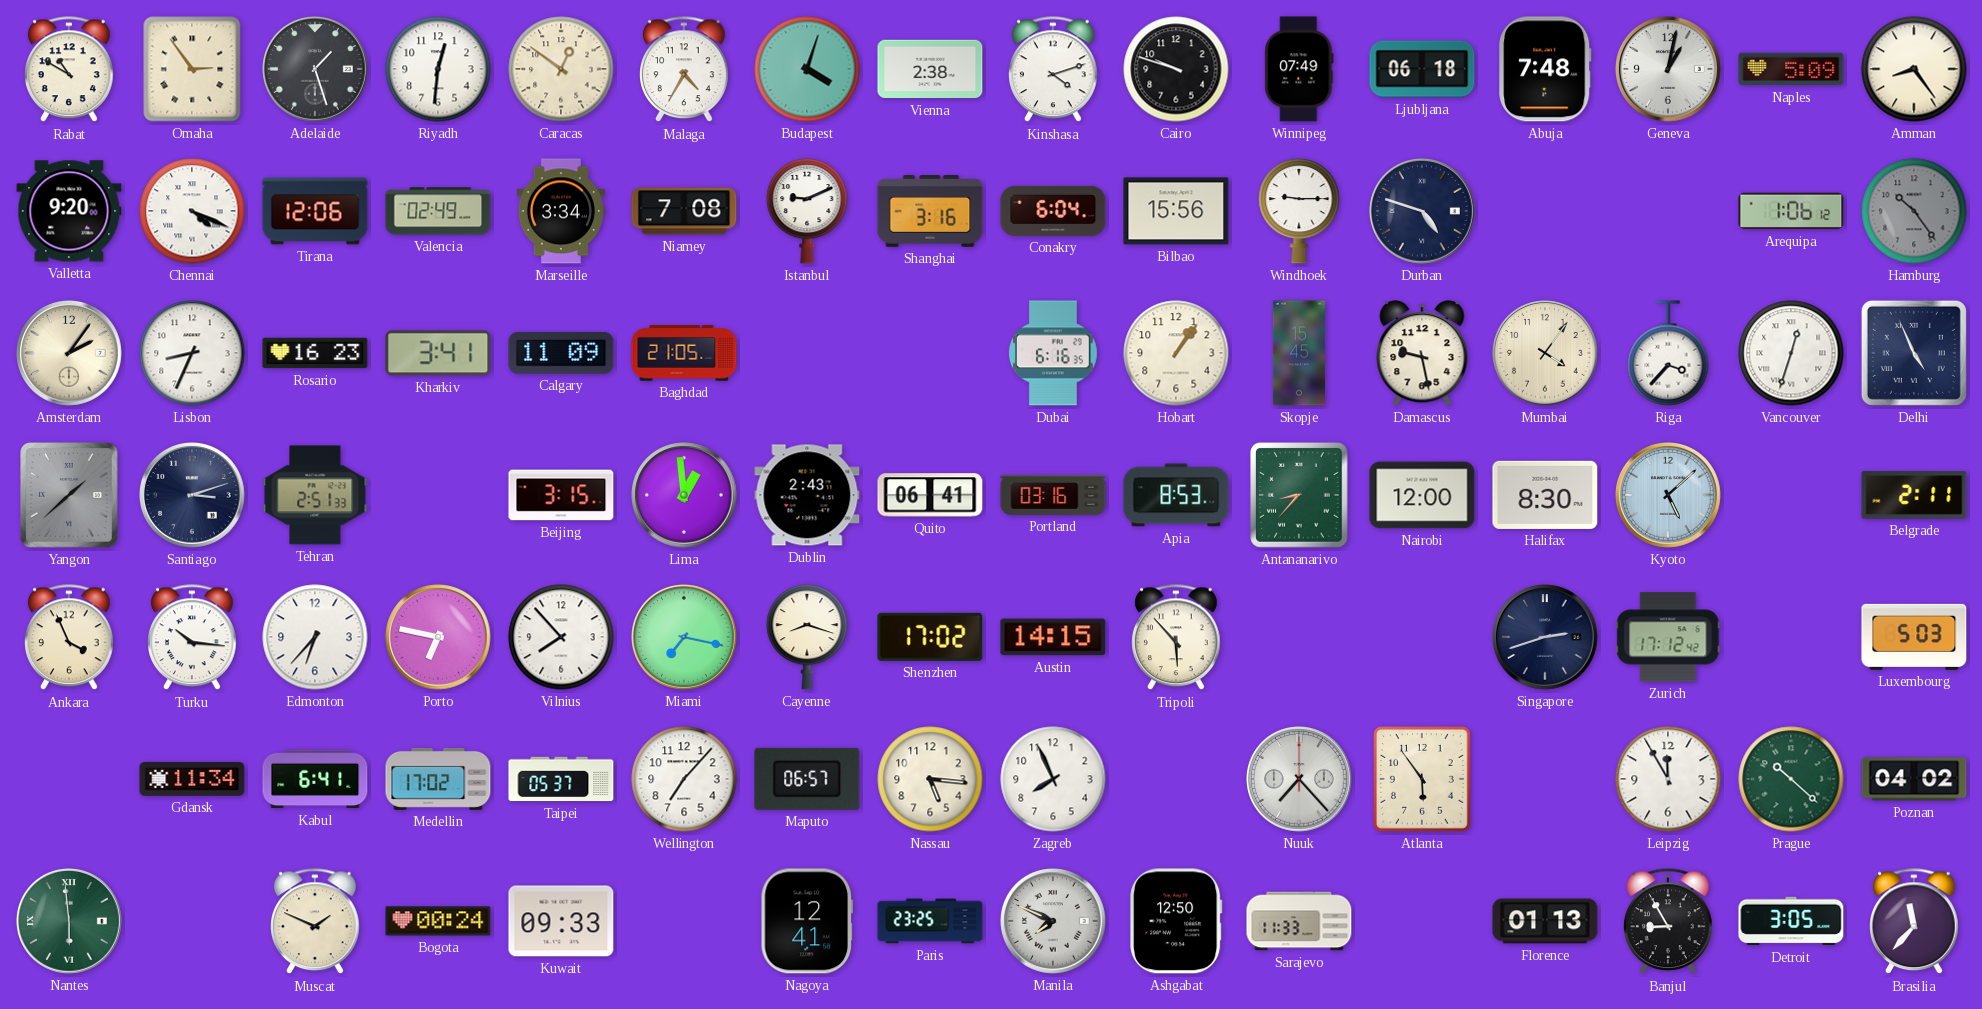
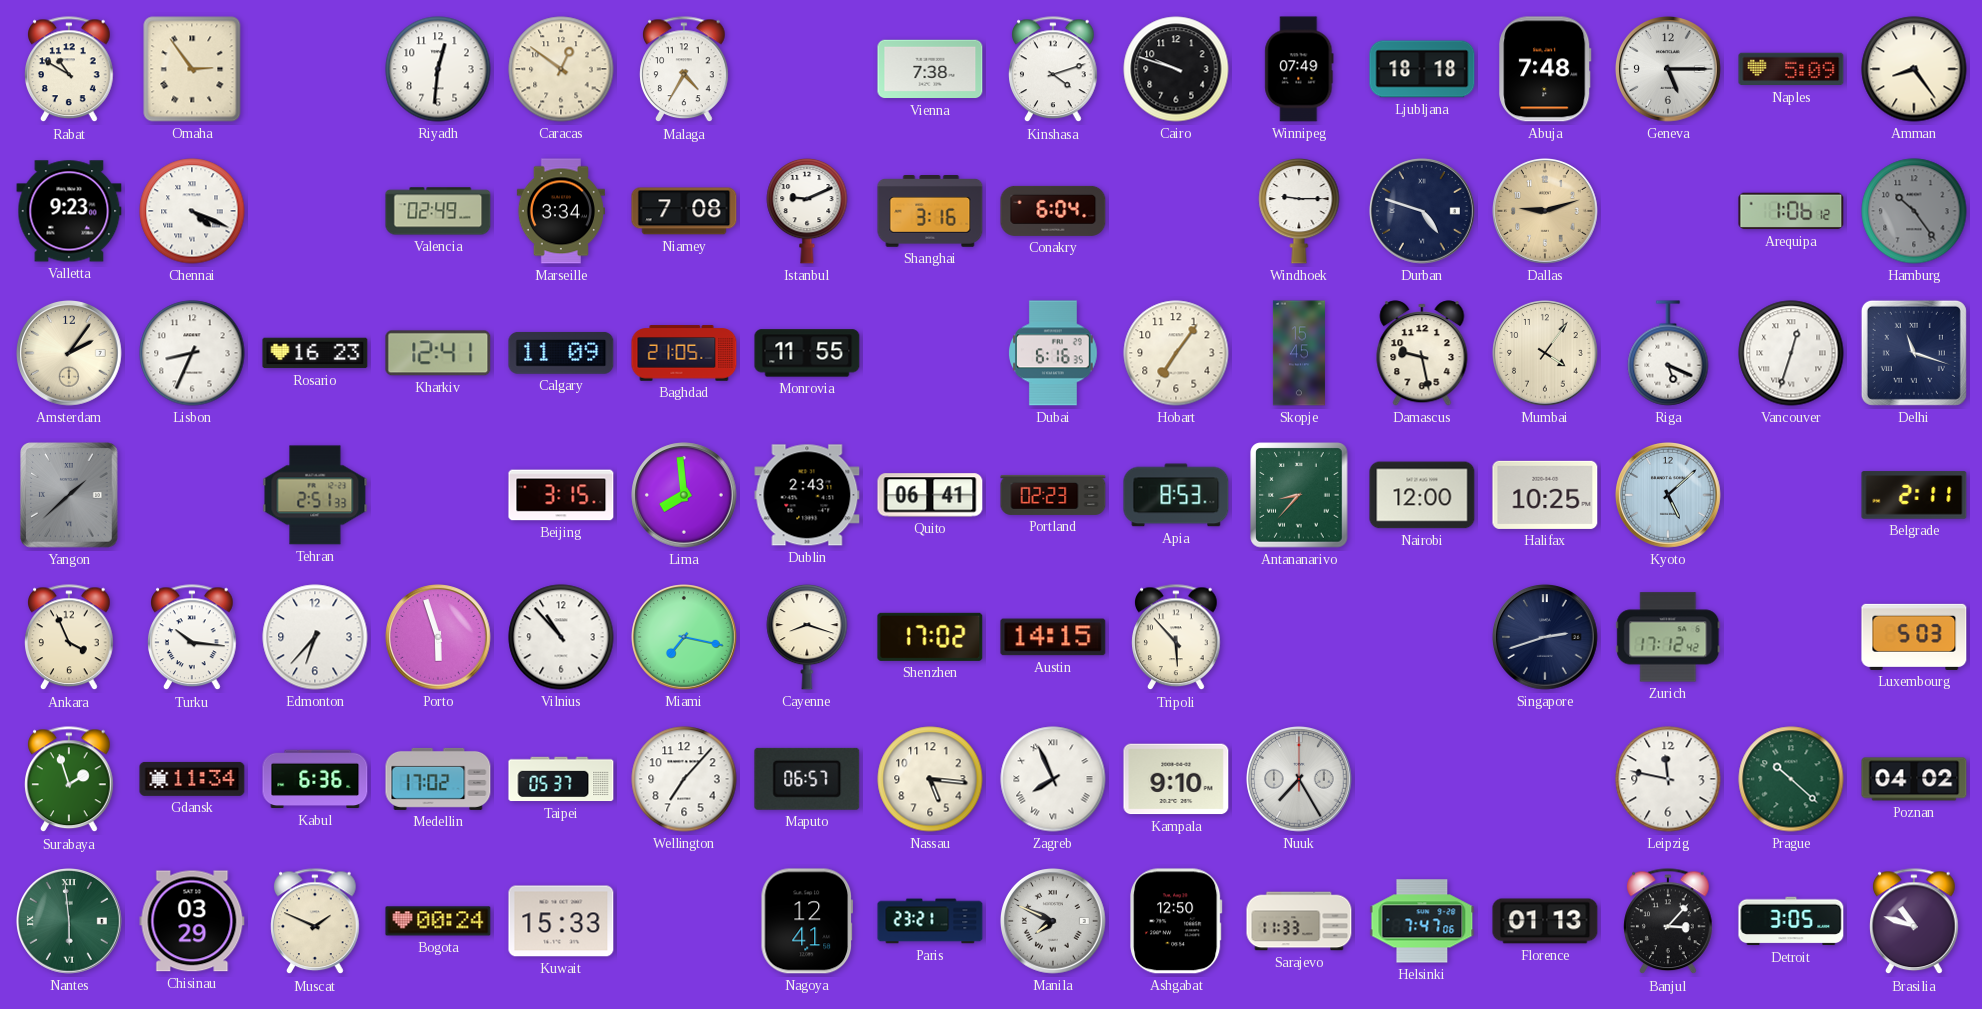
Adelaide: 1:27 -> none
Budapest: 4:03 -> none
Vienna: 2:38 -> 7:38
Ljubljana: 06:18 -> 18:18
Geneva: 1:02 -> 5:15
Valletta: 9:20 -> 9:23
Tirana: 12:06 -> none
Bilbao: 15:56 -> none
Dallas: none -> 9:12
Kharkiv: 3:41 -> 12:41
Monrovia: none -> 11:55
Hobart: 1:06 -> 7:06
Riga: 3:37 -> 5:19
Delhi: 4:56 -> 11:18
Santiago: 3:12 -> none
Lima: 12:59 -> 7:59
Portland: 03:16 -> 02:23
Halifax: 8:30 -> 10:25
Porto: 6:47 -> 5:57
Vilnius: 7:53 -> 10:53
Surabaya: none -> 1:57
Kabul: 6:41 -> 6:36
Zagreb numerals: Arabic -> Roman
Kampala: none -> 9:10
Nuuk: 7:23 -> 7:25
Atlanta: 5:54 -> none
Leipzig: 11:55 -> 11:47
Chisinau: none -> 03:29
Kuwait: 09:33 -> 15:33
Paris: 23:25 -> 23:21
Helsinki: none -> 7:47
Banjul: 8:55 -> 3:07
Brasilia: 11:37 -> 10:48
